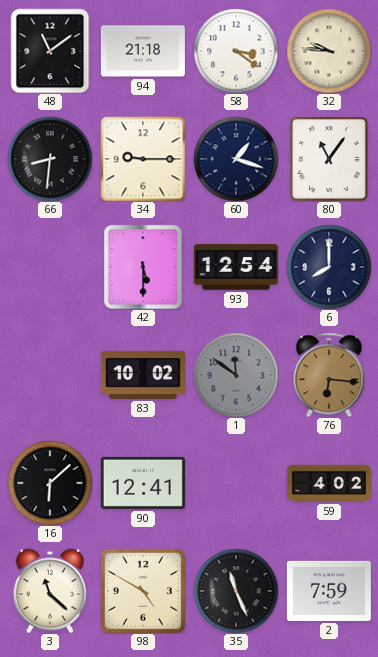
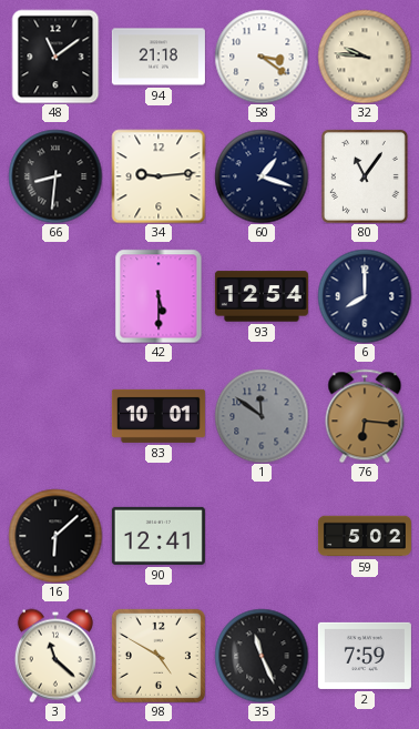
34: 9:15 -> 9:14
83: 10:02 -> 10:01
59: 4:02 -> 5:02
